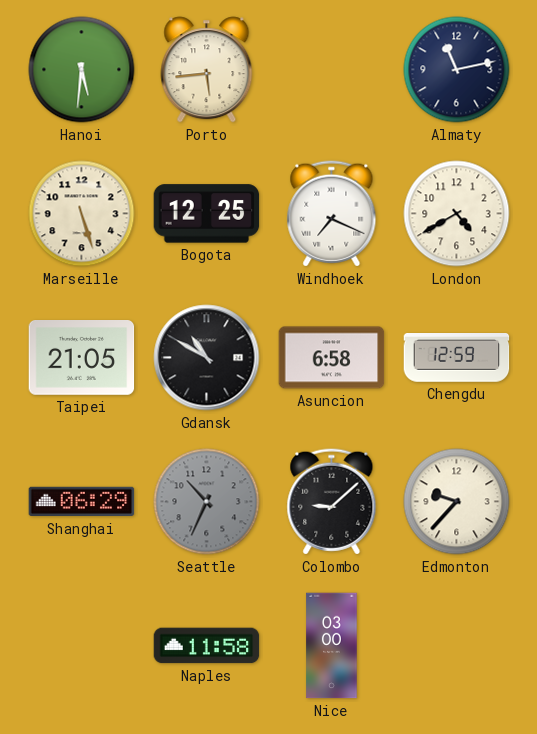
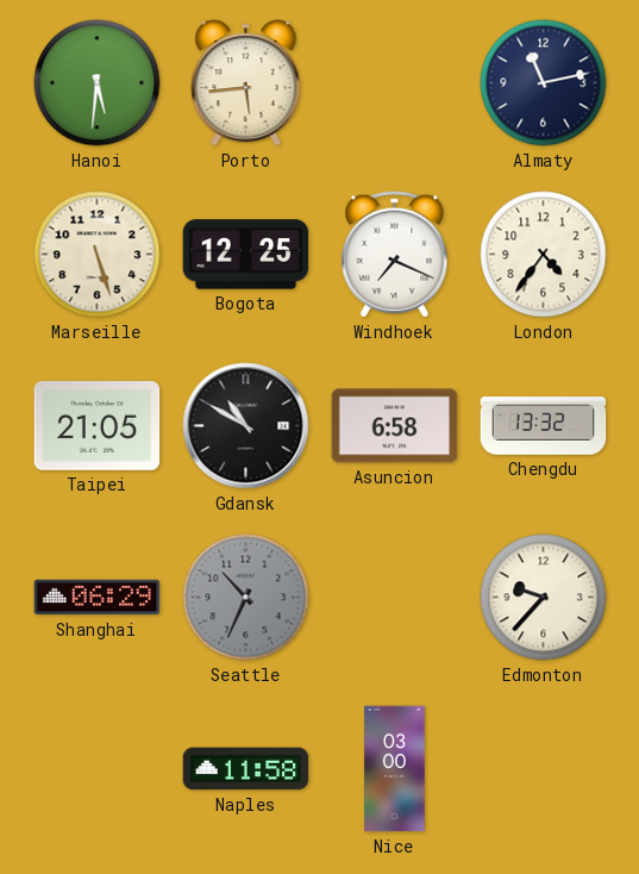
London: 4:40 -> 4:36
Chengdu: 12:59 -> 13:32
Colombo: 9:08 -> none
